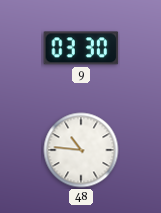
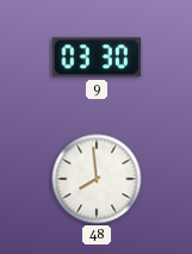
48: 10:46 -> 7:59
